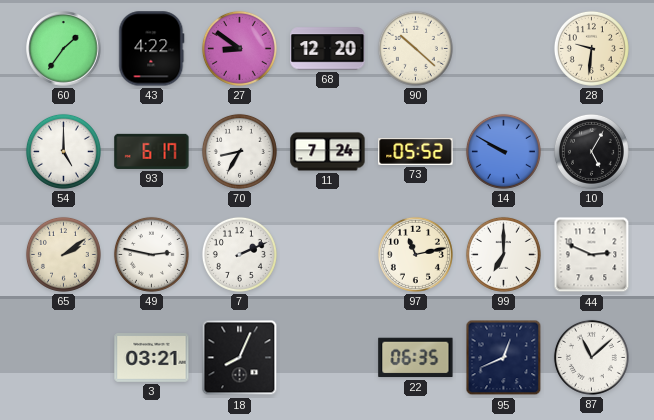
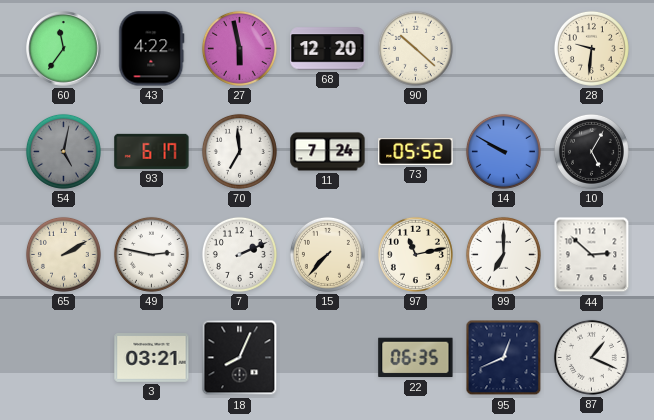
60: 1:36 -> 11:36
27: 8:51 -> 5:58
54: 5:00 -> 5:02
54 dial: white -> grey
70: 8:35 -> 6:59
65: 2:09 -> 2:10
15: none -> 7:37
44: 2:49 -> 2:52
87: 11:08 -> 1:19
